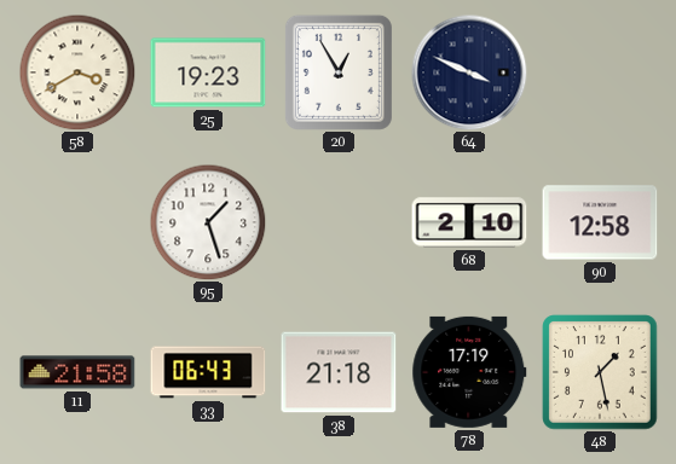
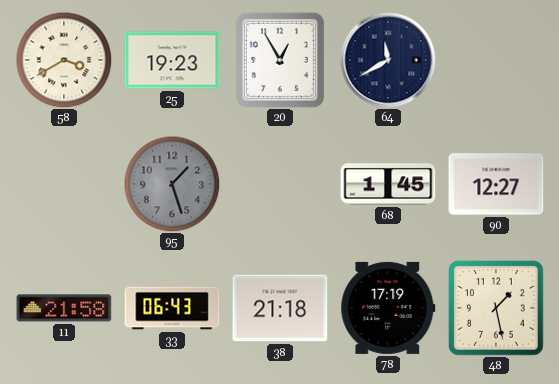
64: 3:49 -> 11:40
95 dial: white -> grey
68: 2:10 -> 1:45
90: 12:58 -> 12:27
